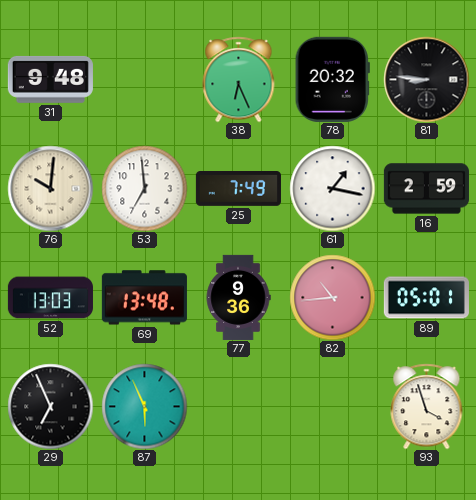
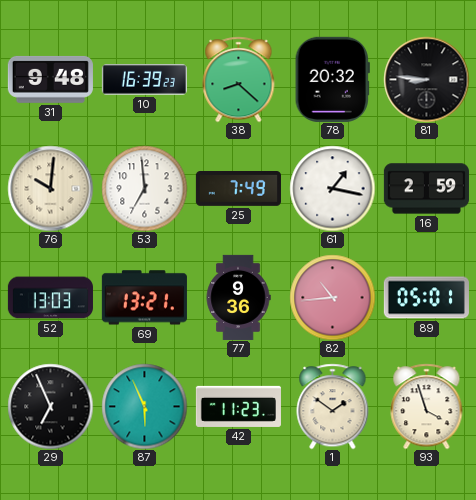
10: none -> 16:39
38: 6:26 -> 8:22
69: 13:48 -> 13:21
42: none -> 11:23
1: none -> 1:51
